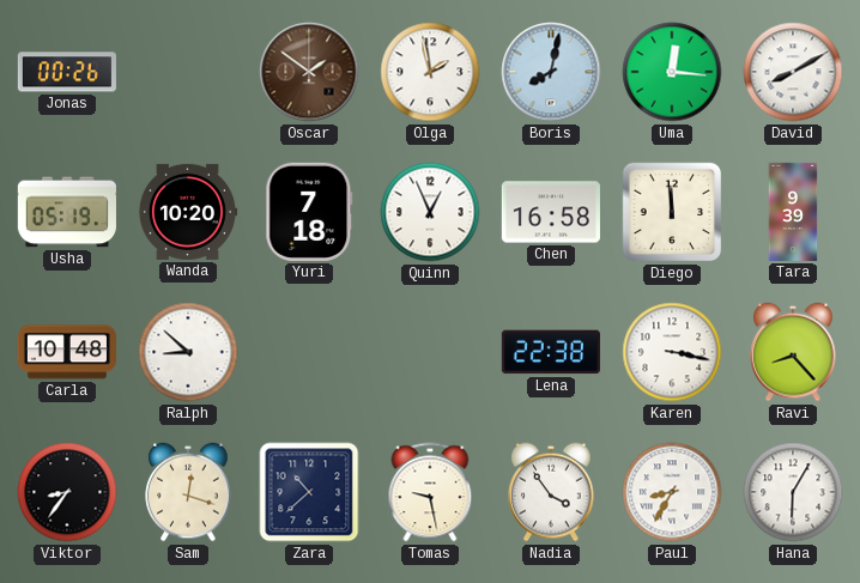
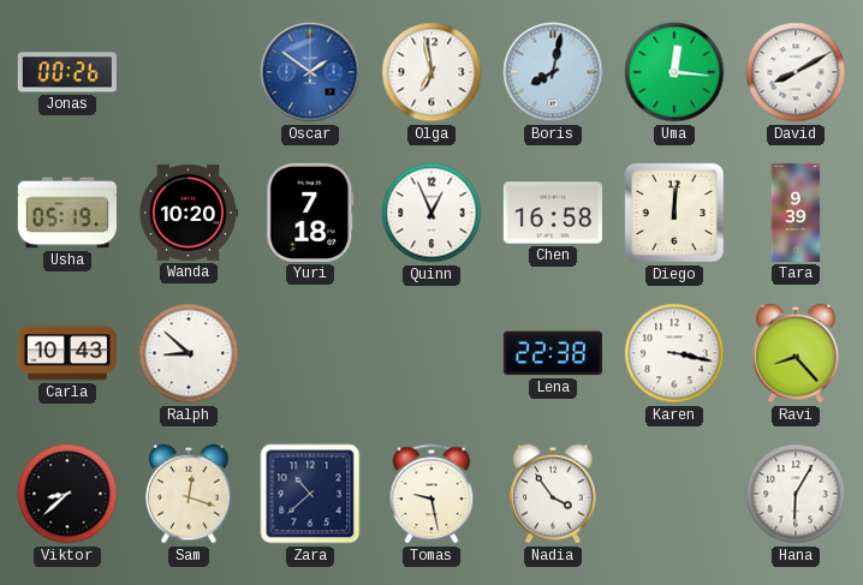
Oscar dial: brown -> blue
Olga: 1:58 -> 6:58
Diego: 11:59 -> 12:01
Carla: 10:48 -> 10:43
Viktor: 8:36 -> 8:38
Paul: 8:35 -> none
